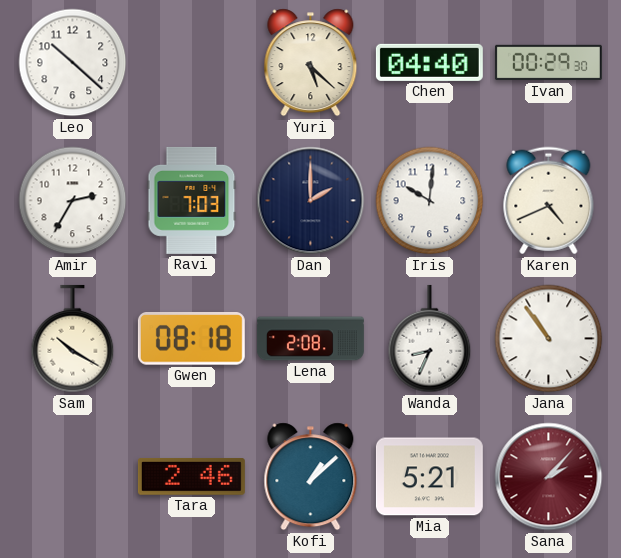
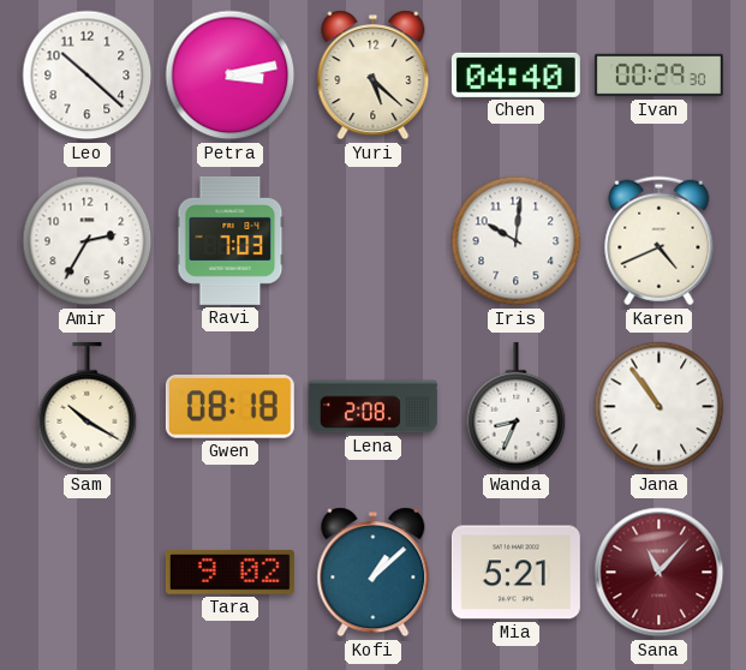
Petra: none -> 3:13
Dan: 2:00 -> none
Tara: 2:46 -> 9:02
Sana: 2:07 -> 11:07
